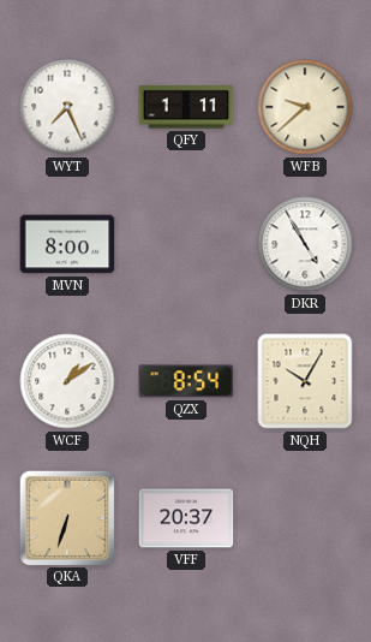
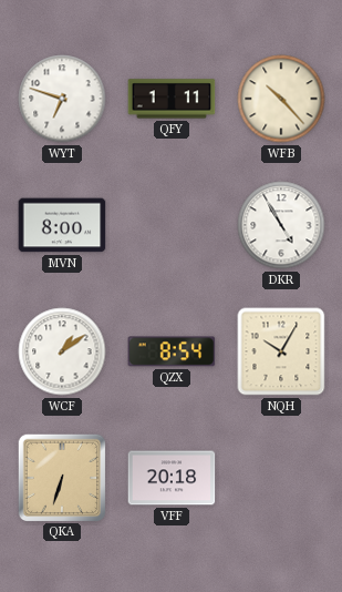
WYT: 7:26 -> 6:48
WFB: 9:38 -> 10:23
VFF: 20:37 -> 20:18
